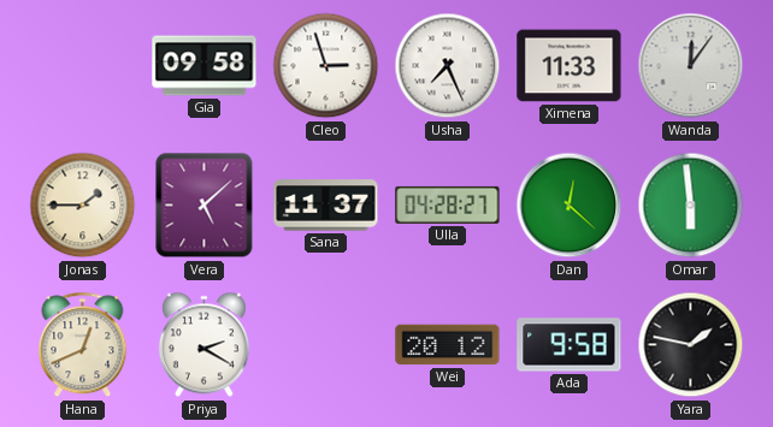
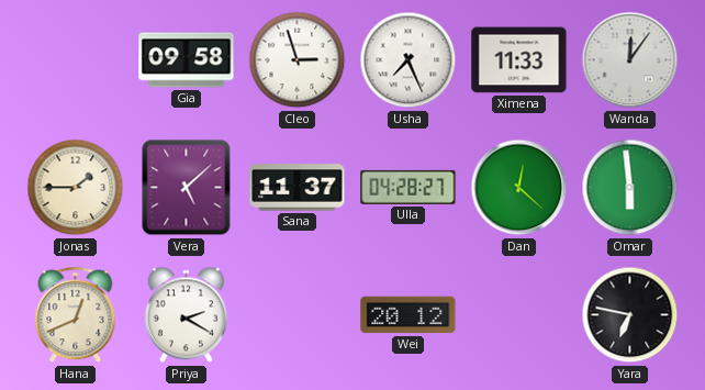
Ada: 9:58 -> none
Yara: 1:47 -> 6:47
